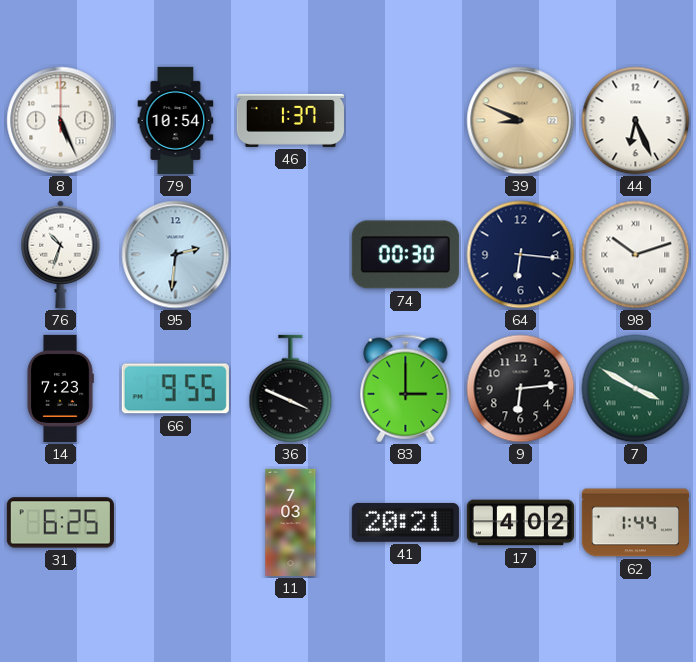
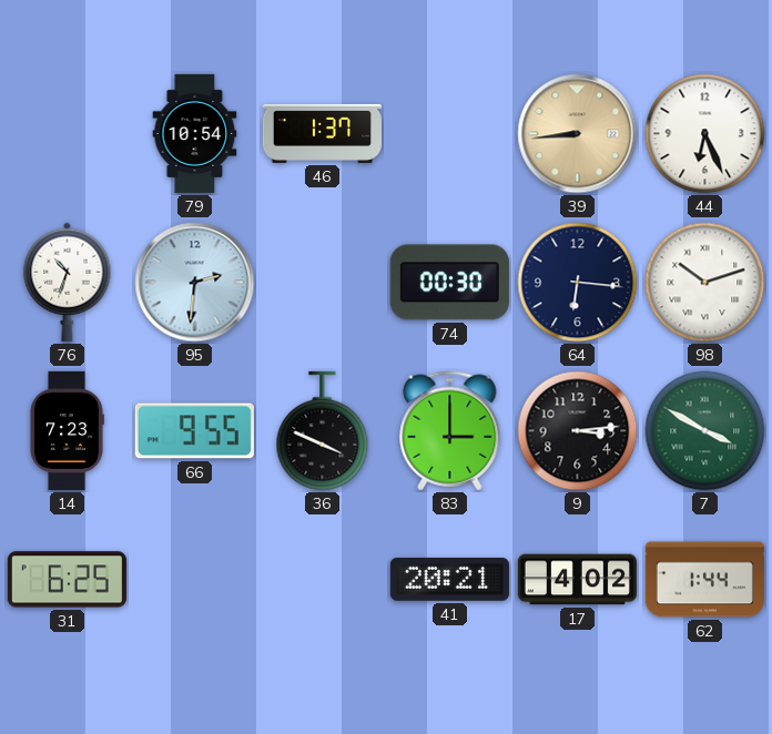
8: 5:26 -> none
39: 8:49 -> 8:44
9: 6:14 -> 3:14
11: 7:03 -> none
